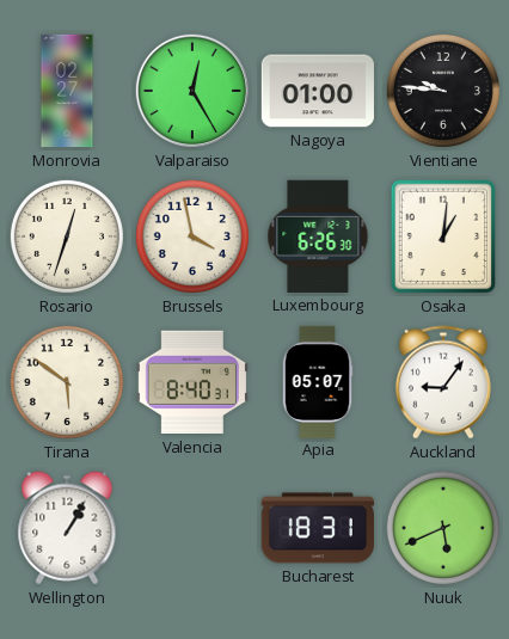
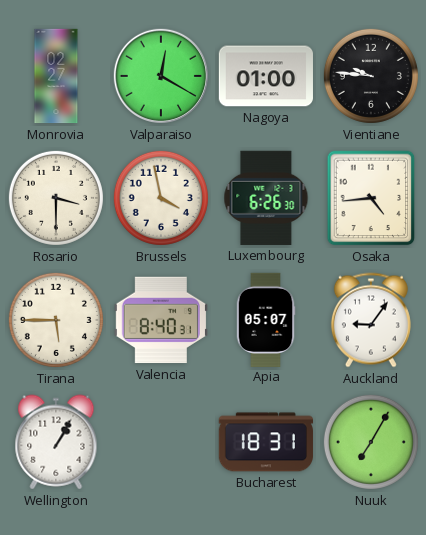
Valparaiso: 12:25 -> 12:20
Rosario: 12:33 -> 3:30
Osaka: 1:01 -> 4:44
Tirana: 5:51 -> 5:45
Nuuk: 5:41 -> 7:05
